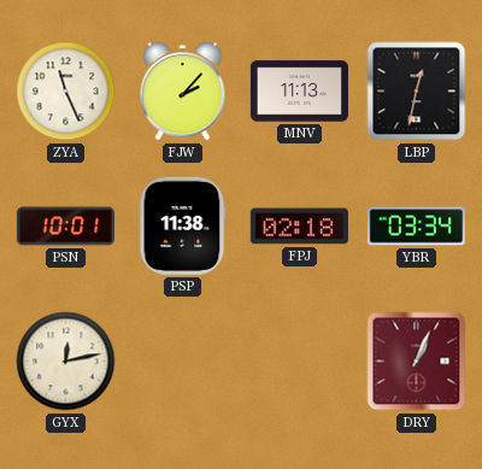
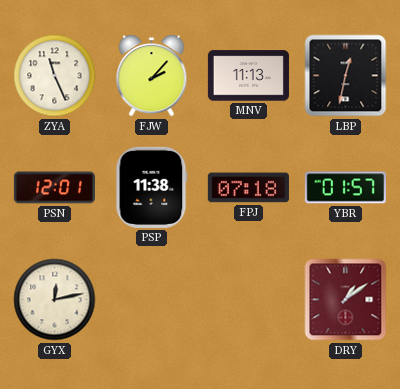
PSN: 10:01 -> 12:01
FPJ: 02:18 -> 07:18
YBR: 03:34 -> 01:57
DRY: 1:04 -> 1:09
